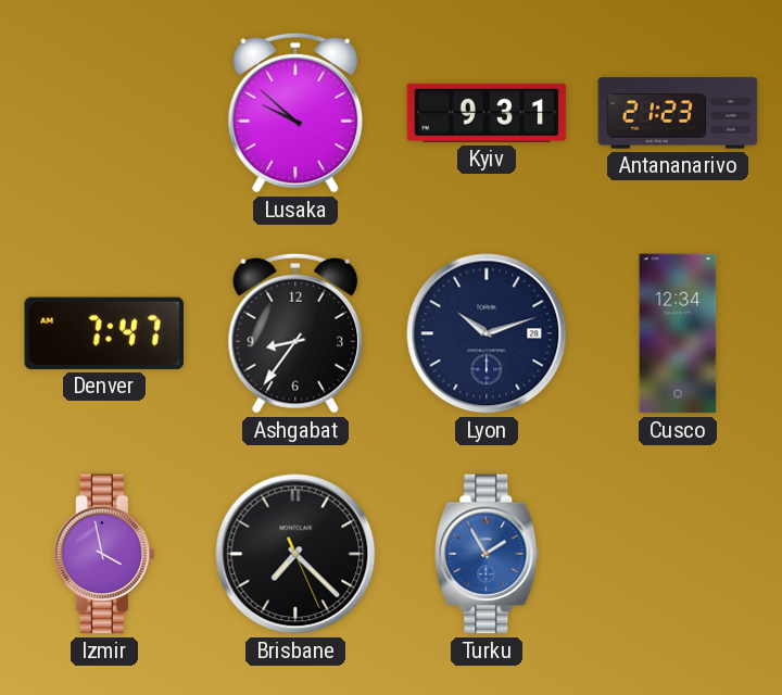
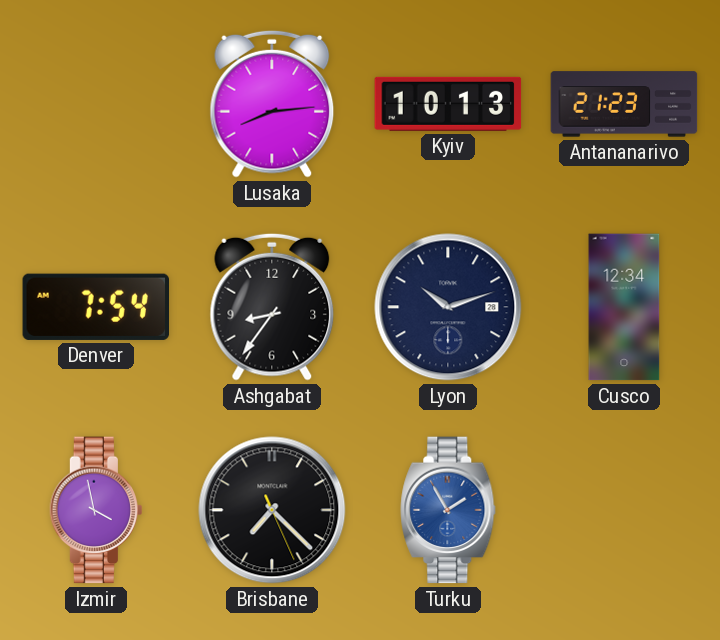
Lusaka: 9:52 -> 8:14
Kyiv: 9:31 -> 10:13
Denver: 7:47 -> 7:54
